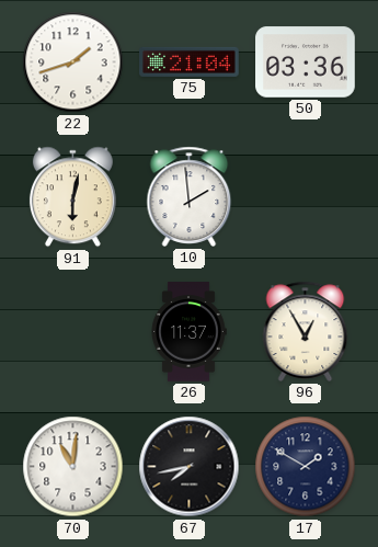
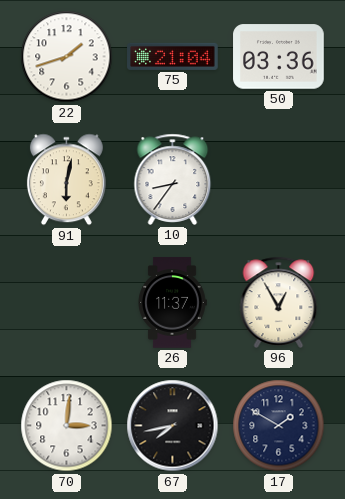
10: 1:59 -> 8:36
70: 11:01 -> 3:01
